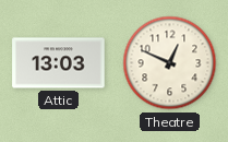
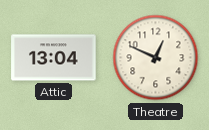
Attic: 13:03 -> 13:04
